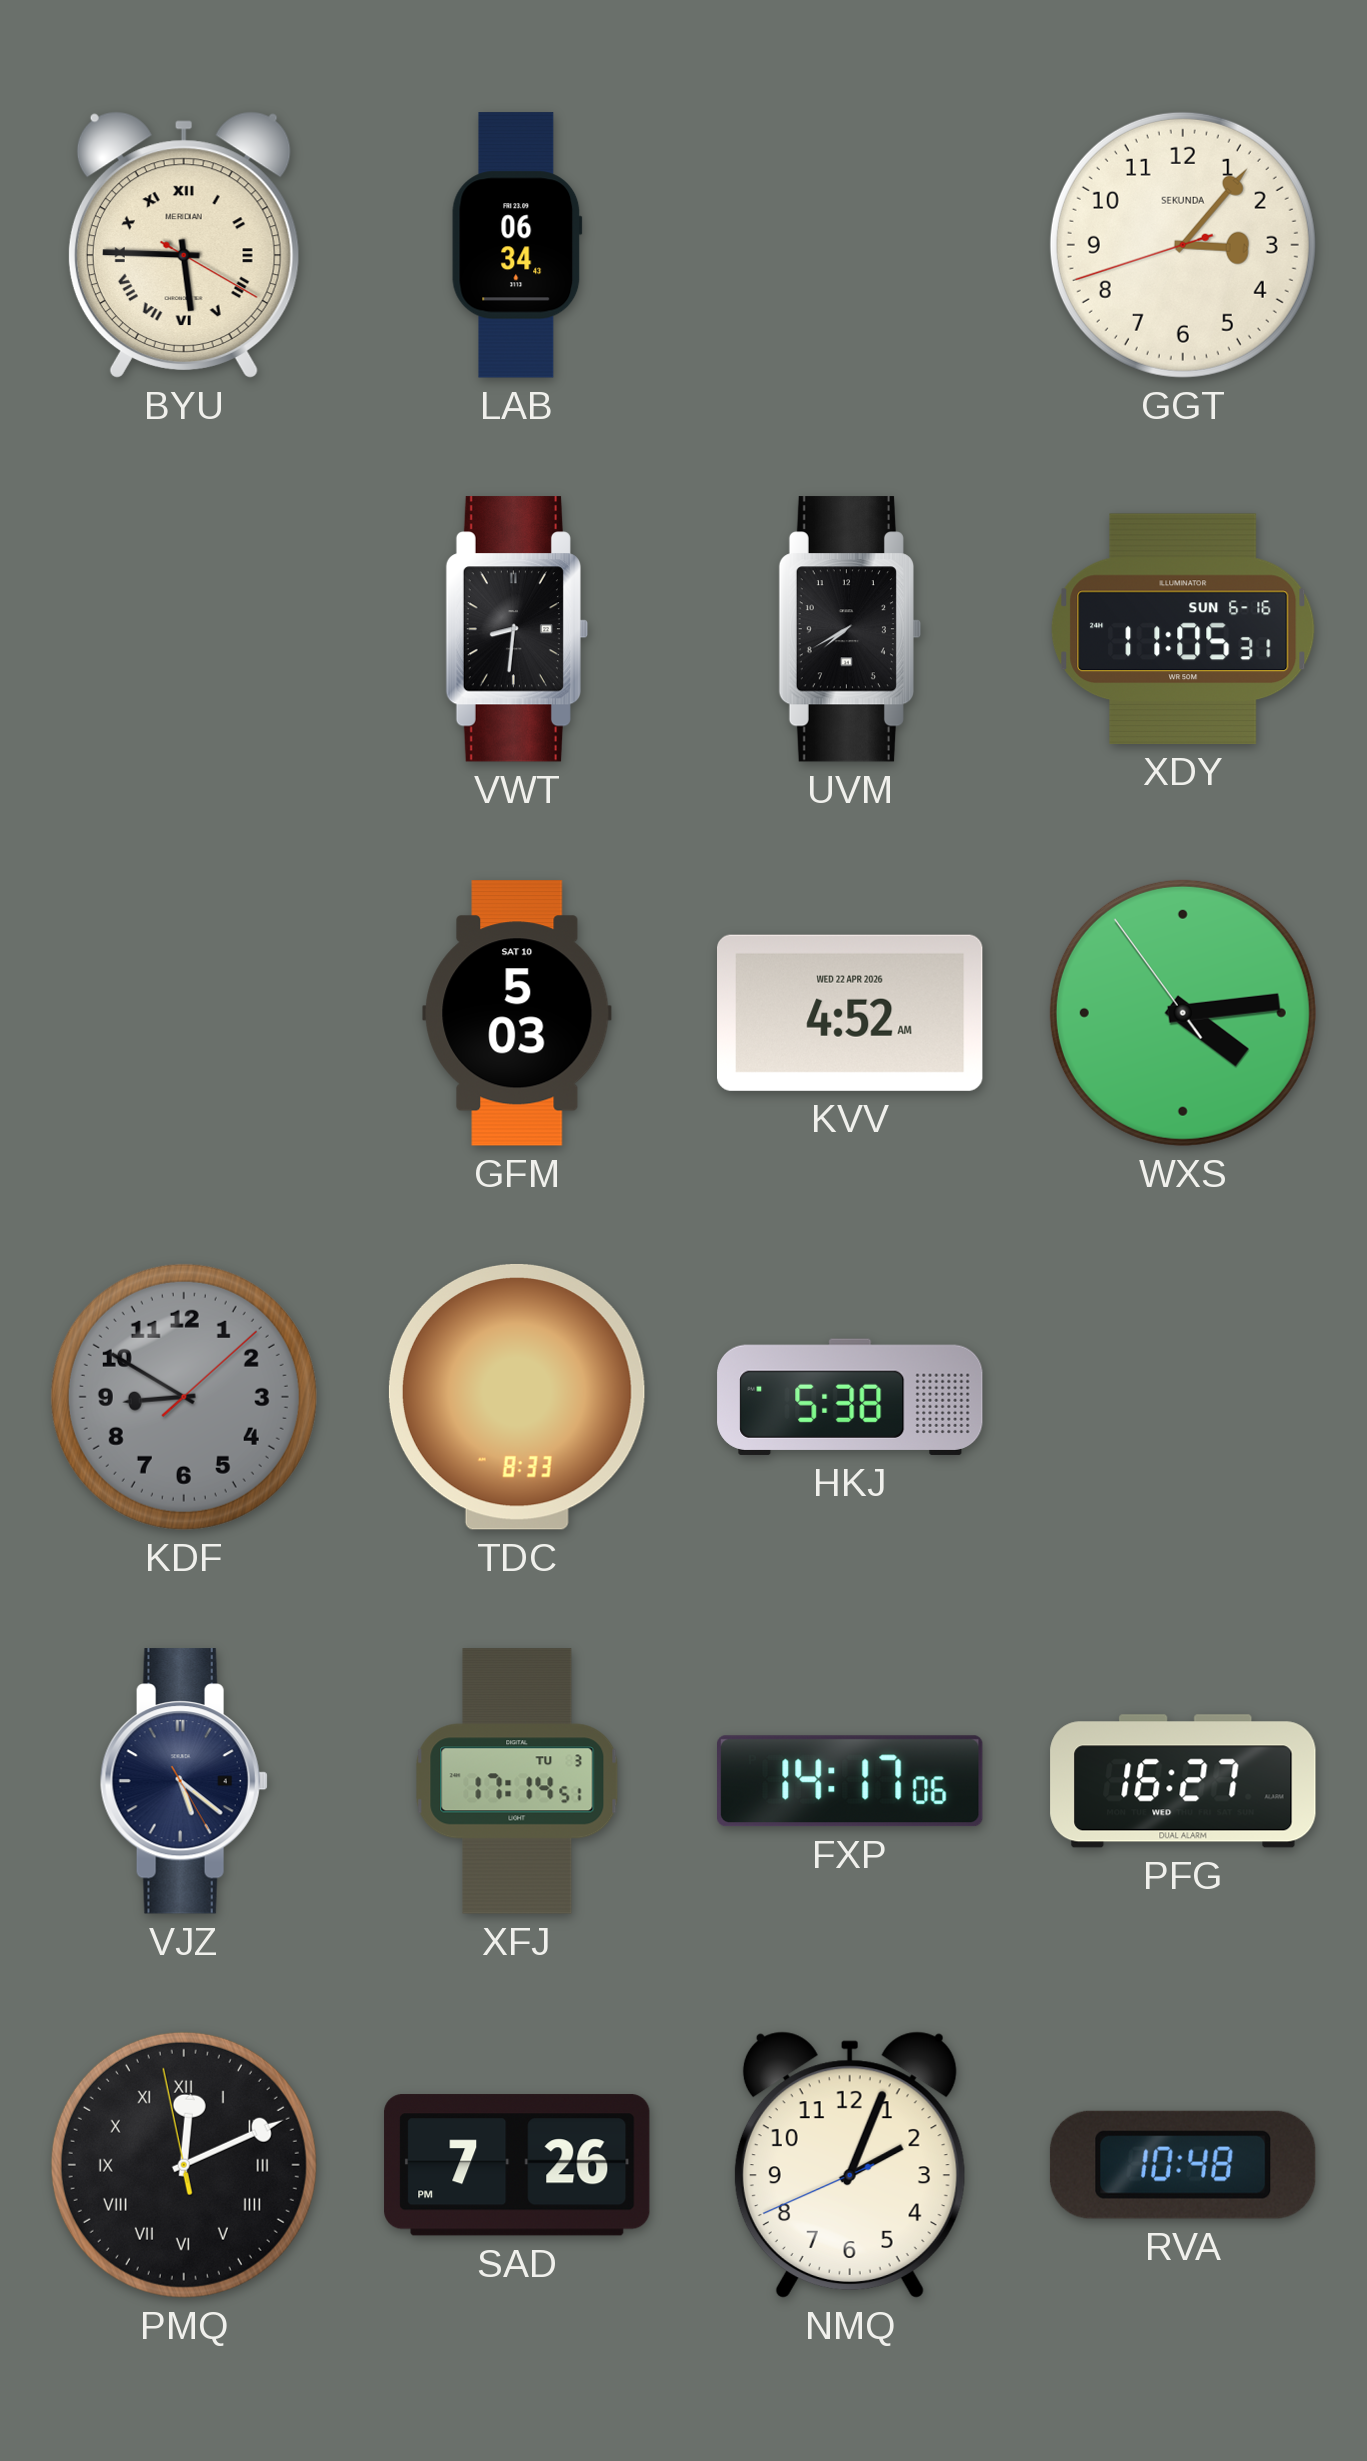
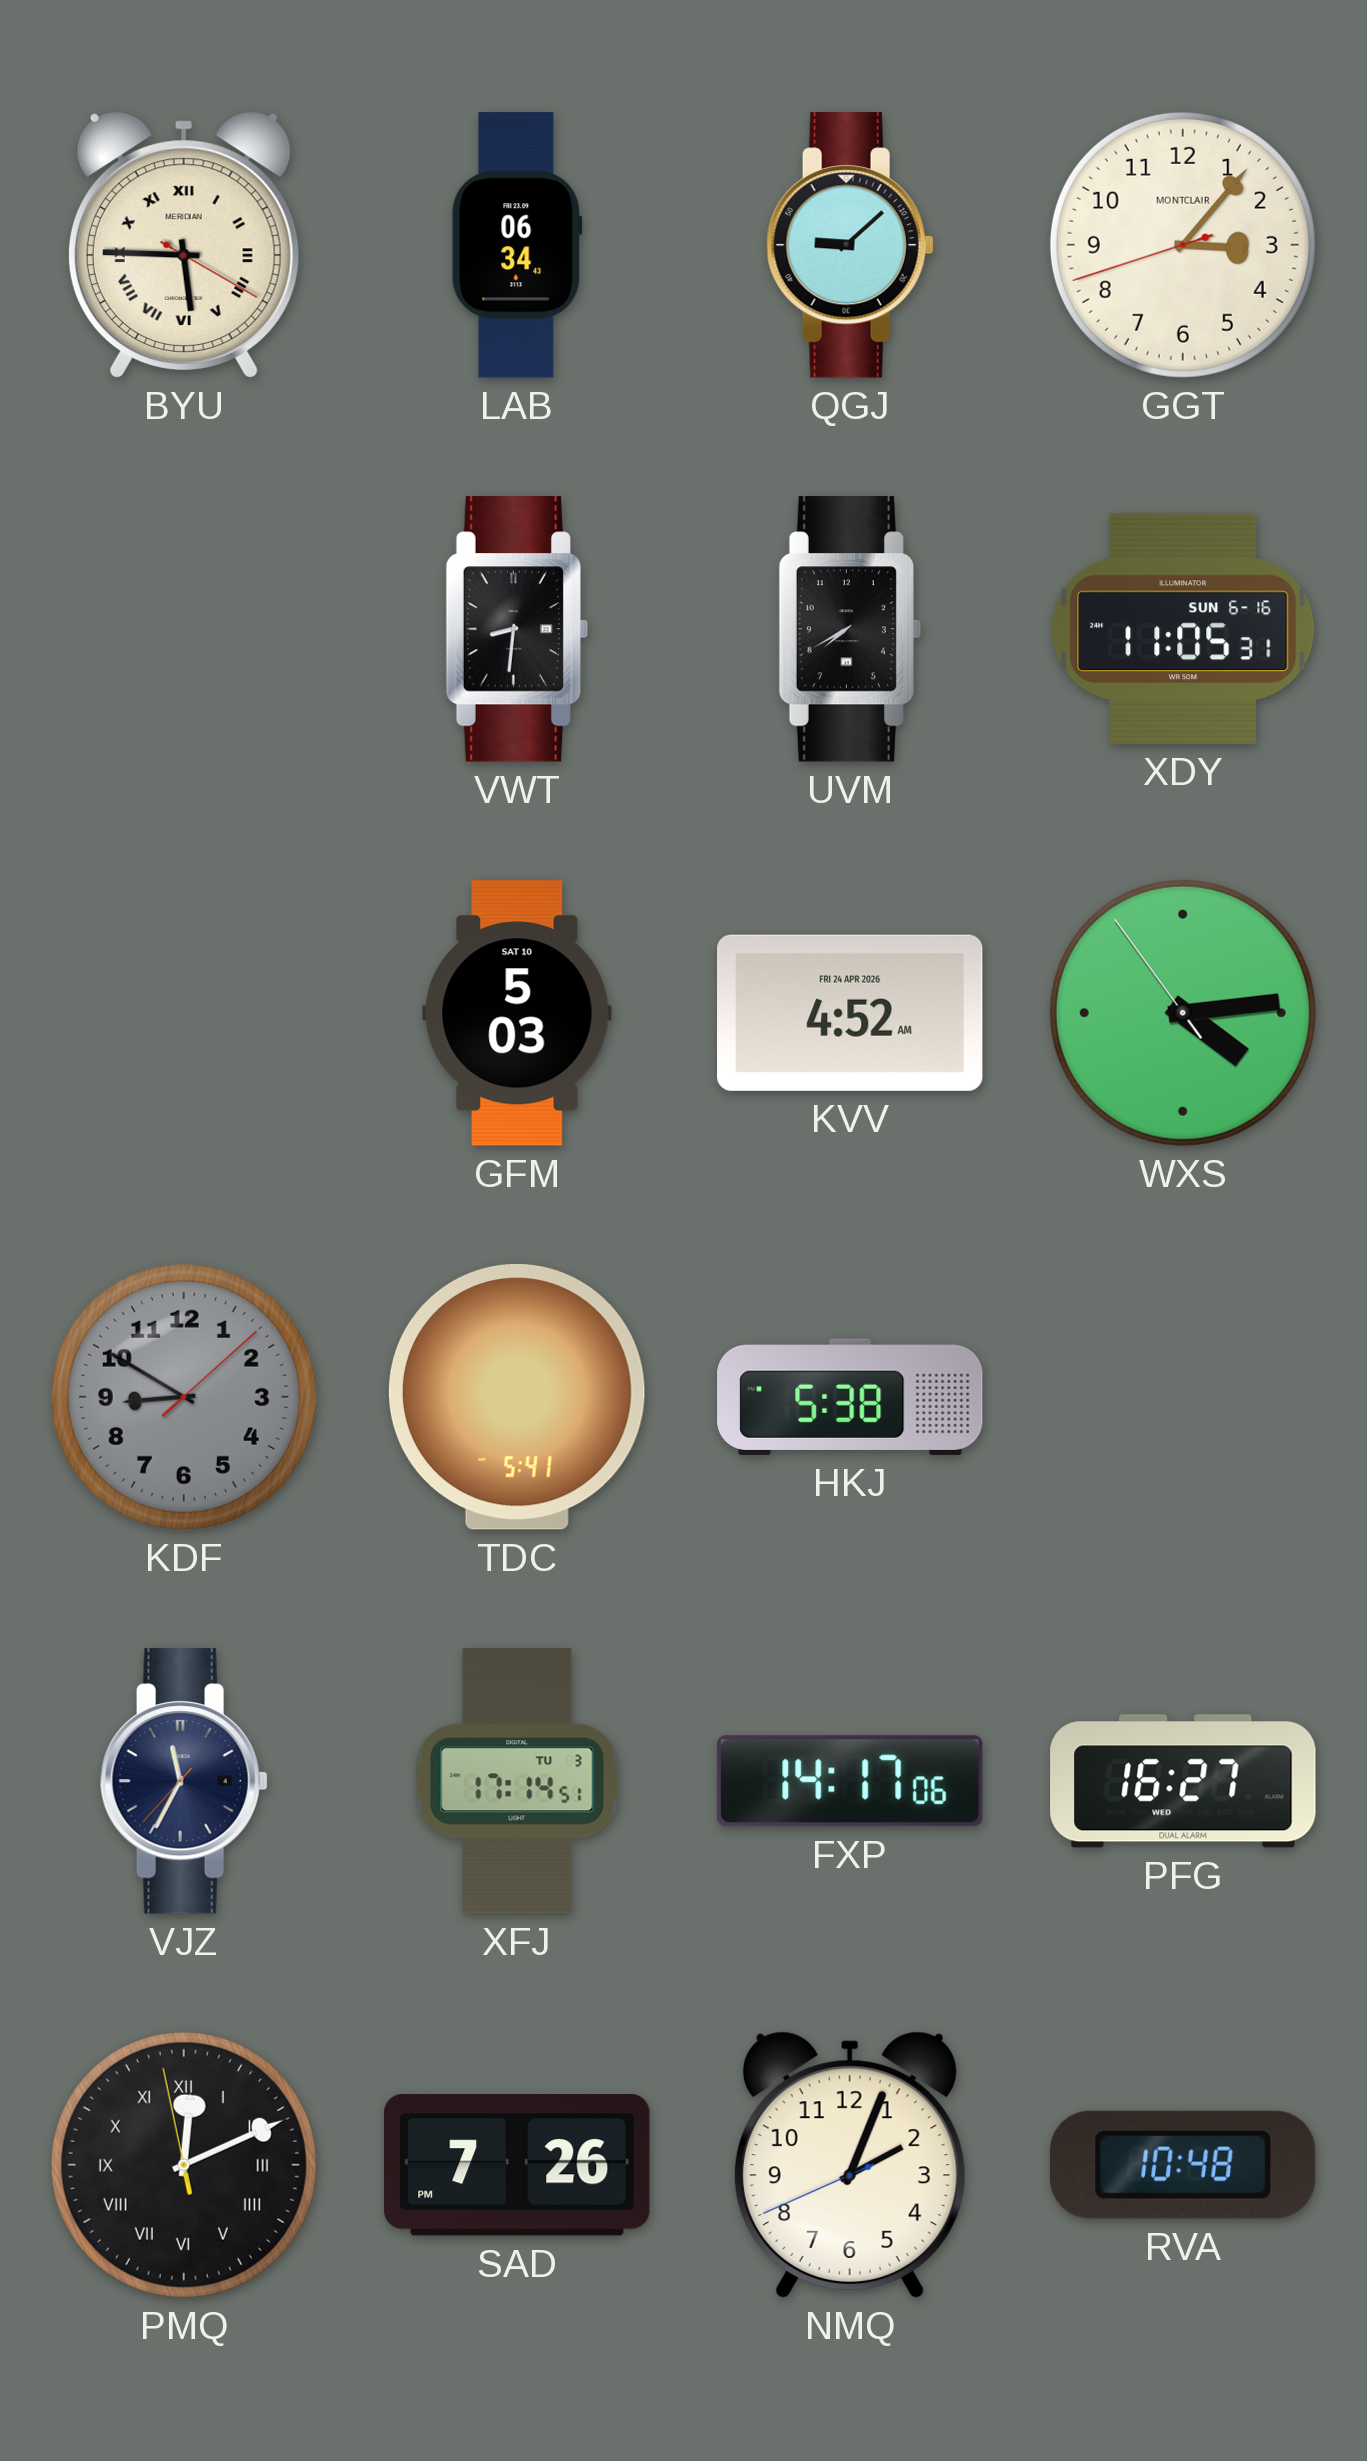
QGJ: none -> 9:08
GGT brand: SEKUNDA -> MONTCLAIR
KVV date: WED 22 APR 2026 -> FRI 24 APR 2026
TDC: 8:33 -> 5:41
VJZ: 5:21 -> 11:34
